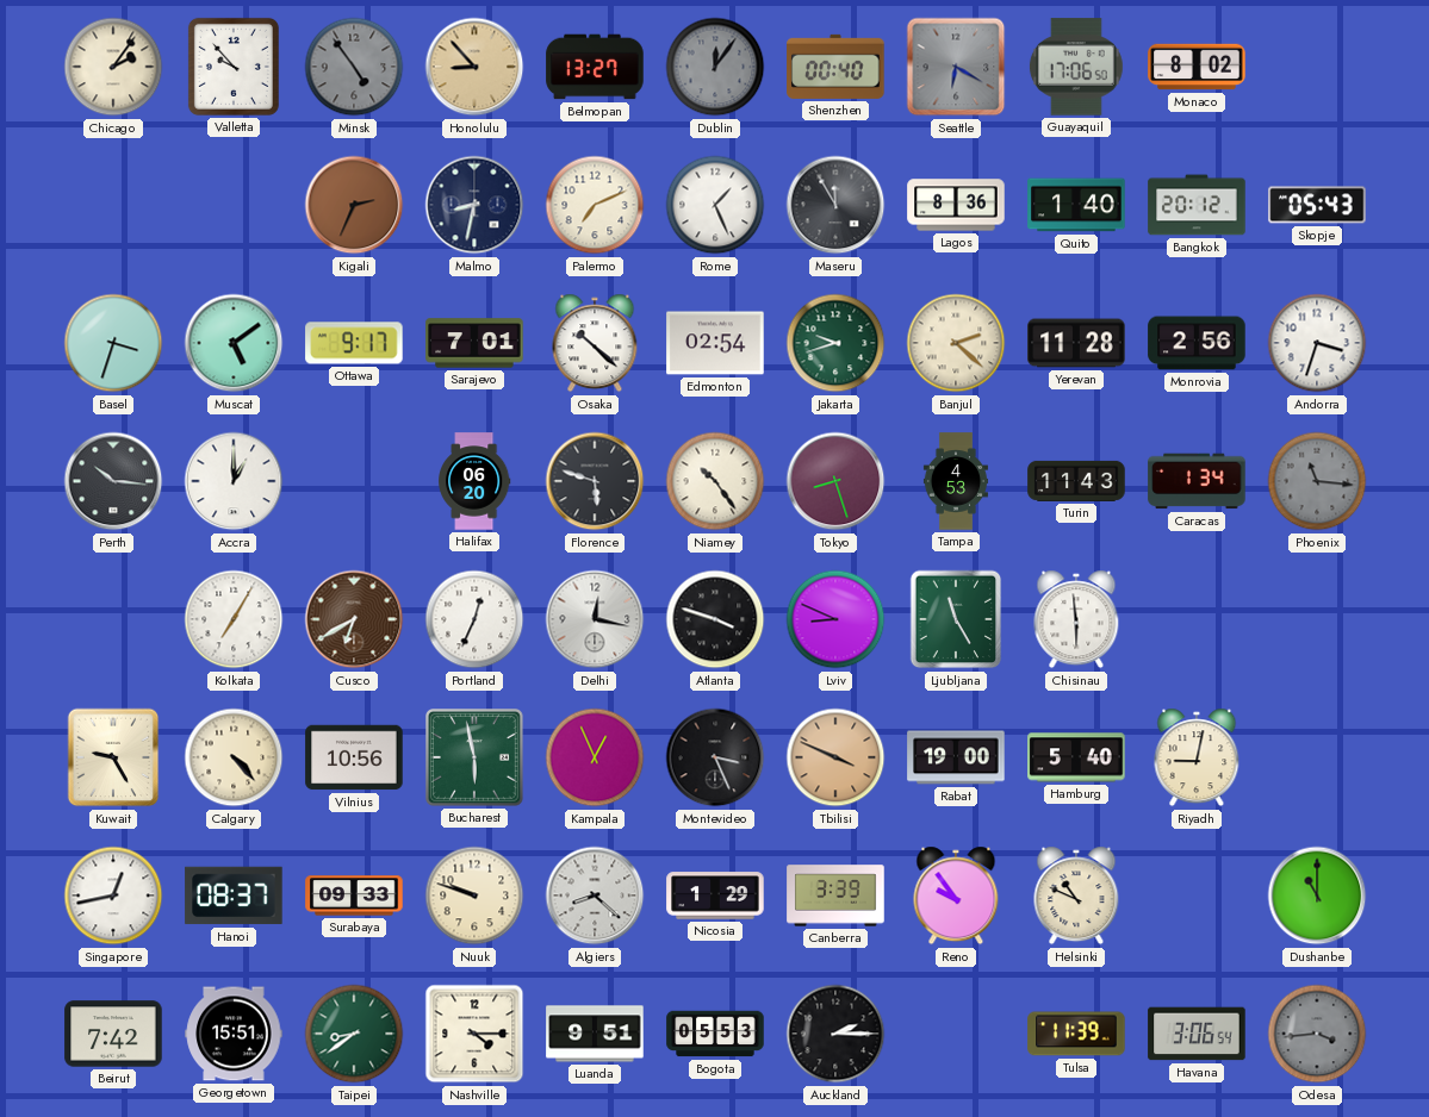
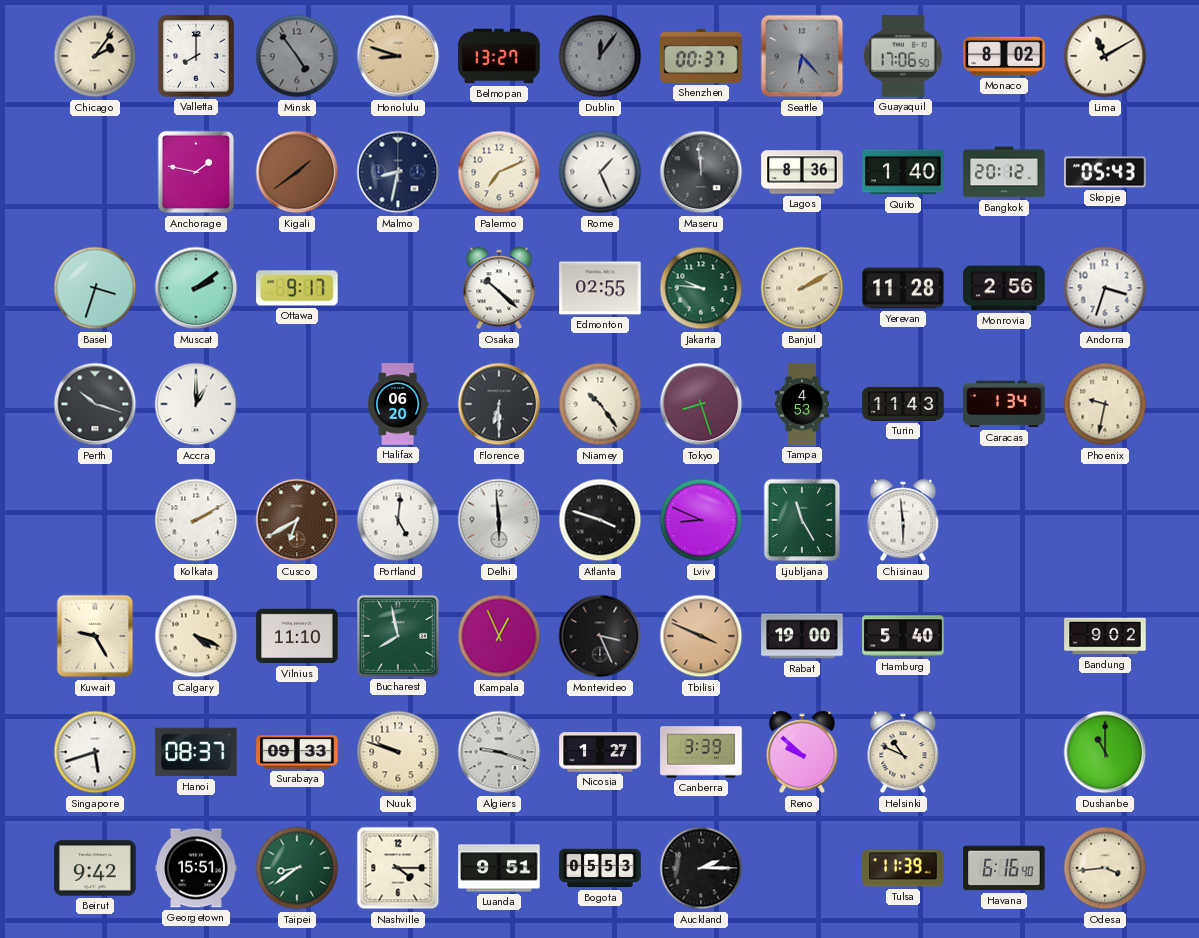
Valletta: 9:53 -> 8:00
Honolulu: 8:53 -> 8:48
Shenzhen: 00:40 -> 00:37
Seattle: 6:20 -> 6:23
Lima: none -> 11:10
Anchorage: none -> 1:47
Kigali: 2:34 -> 1:39
Maseru: 11:55 -> 11:59
Muscat: 5:09 -> 2:09
Sarajevo: 7:01 -> none
Edmonton: 02:54 -> 02:55
Jakarta: 9:42 -> 9:46
Banjul: 2:22 -> 2:10
Perth: 10:16 -> 10:18
Florence: 5:48 -> 6:30
Phoenix: 11:16 -> 9:32
Phoenix dial: grey -> cream
Kolkata: 7:05 -> 2:10
Portland: 12:34 -> 5:01
Delhi: 12:17 -> 5:59
Calgary: 4:23 -> 4:19
Vilnius: 10:56 -> 11:10
Bucharest: 5:58 -> 7:58
Riyadh: 9:02 -> none
Bandung: none -> 9:02
Singapore: 12:43 -> 5:42
Algiers: 8:22 -> 9:18
Nicosia: 1:29 -> 1:27
Reno: 9:54 -> 9:52
Beirut: 7:42 -> 9:42
Havana: 3:06 -> 6:16
Odesa dial: grey -> cream
